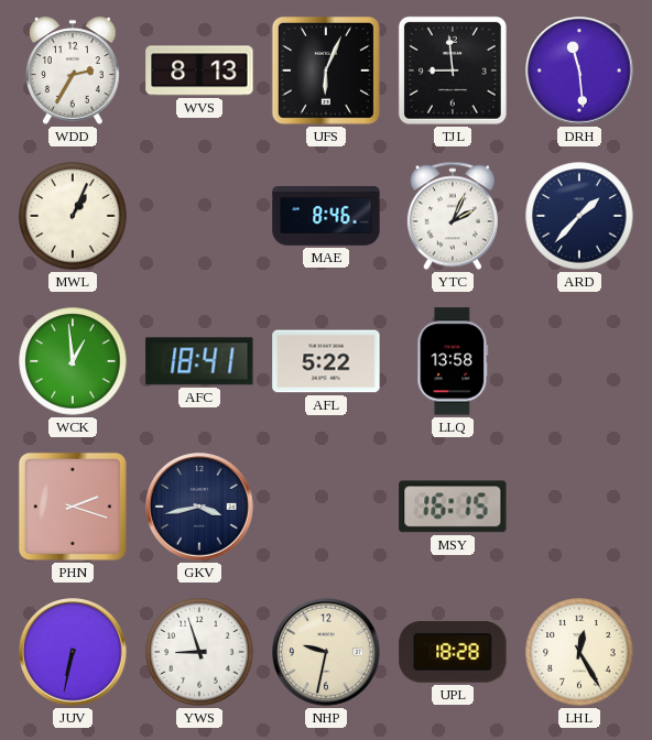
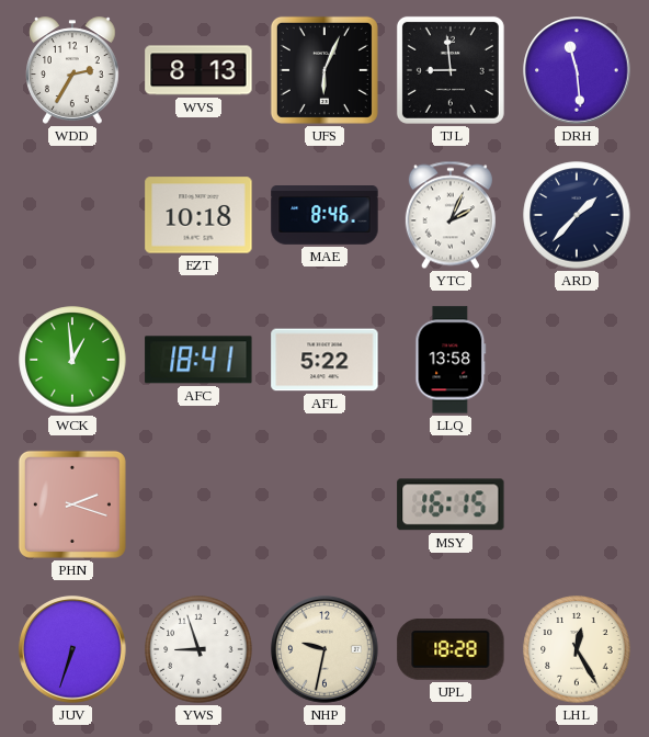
MWL: 1:04 -> none
EZT: none -> 10:18
GKV: 3:43 -> none
JUV: 6:32 -> 6:33
